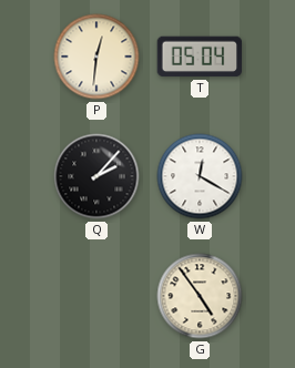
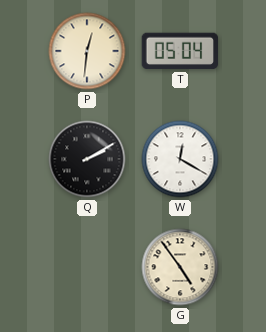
Q: 2:07 -> 2:10
